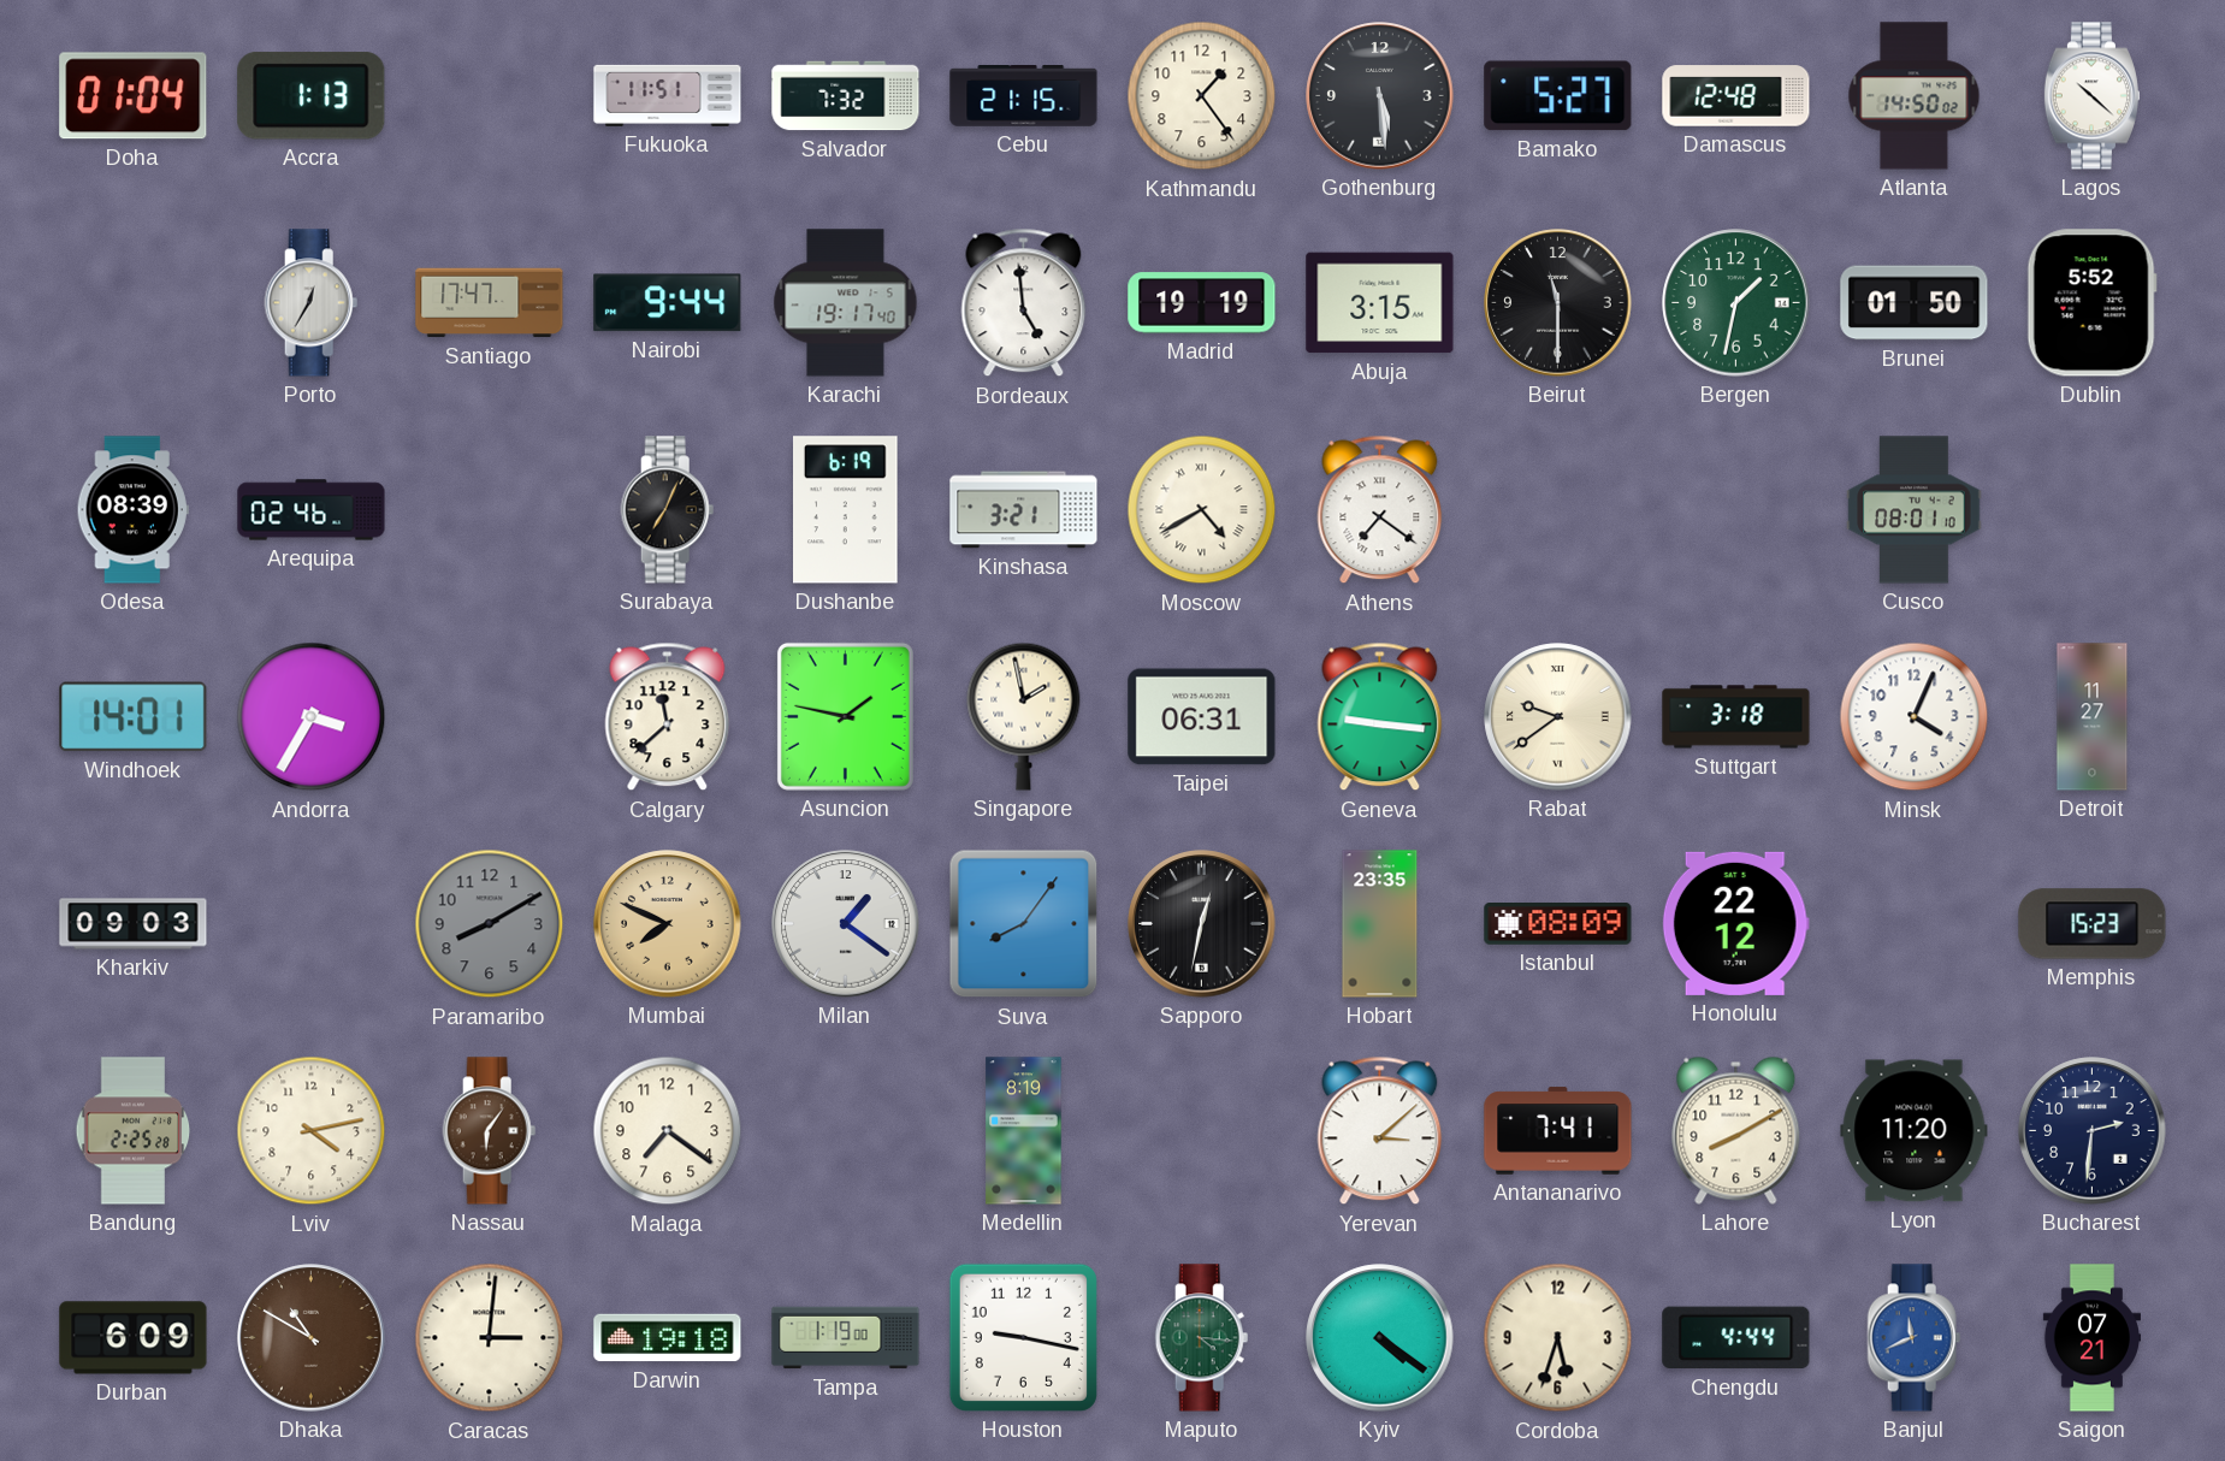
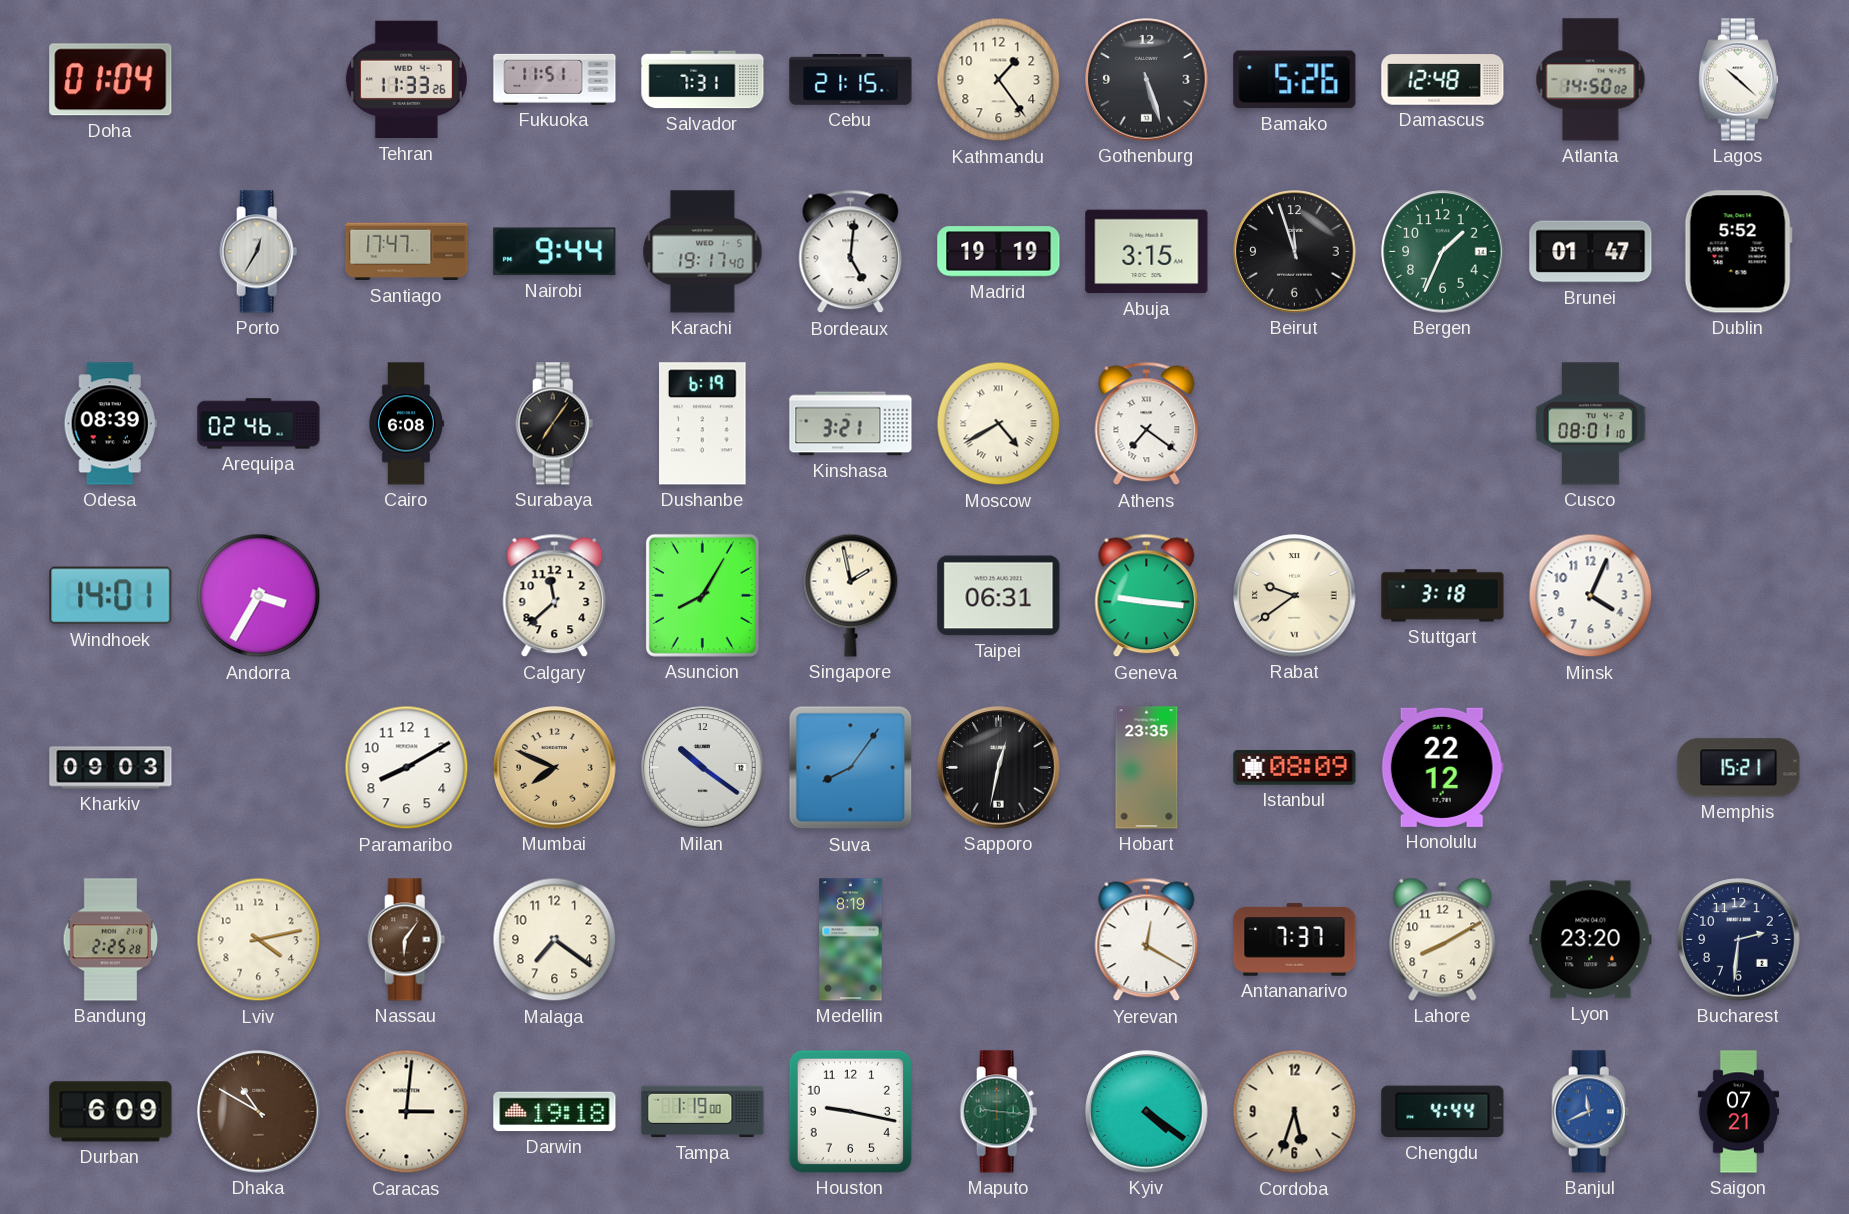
Accra: 1:13 -> none
Tehran: none -> 11:33
Salvador: 7:32 -> 7:31
Gothenburg: 5:29 -> 5:27
Bamako: 5:27 -> 5:26
Bordeaux: 4:59 -> 5:01
Beirut: 11:30 -> 11:57
Bergen: 1:32 -> 1:34
Brunei: 01:50 -> 01:47
Cairo: none -> 6:08
Surabaya: 7:04 -> 7:06
Asuncion: 1:47 -> 8:05
Detroit: 11:27 -> none
Paramaribo dial: grey -> white
Milan: 1:21 -> 10:21
Memphis: 15:23 -> 15:21
Yerevan: 3:08 -> 12:20
Antananarivo: 7:41 -> 7:37
Lyon: 11:20 -> 23:20
Maputo: 4:16 -> 9:16
